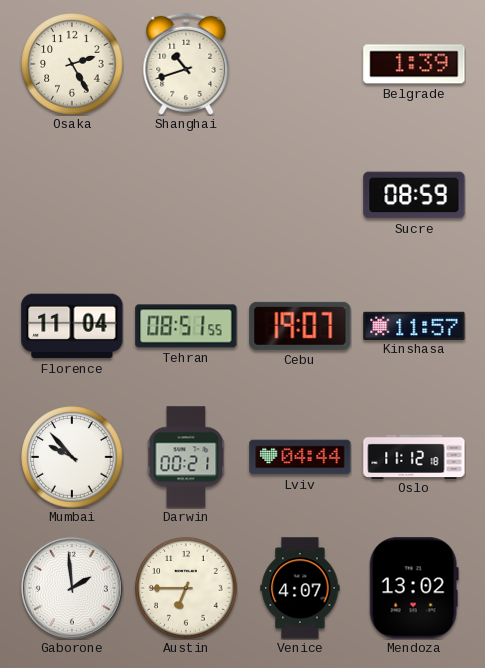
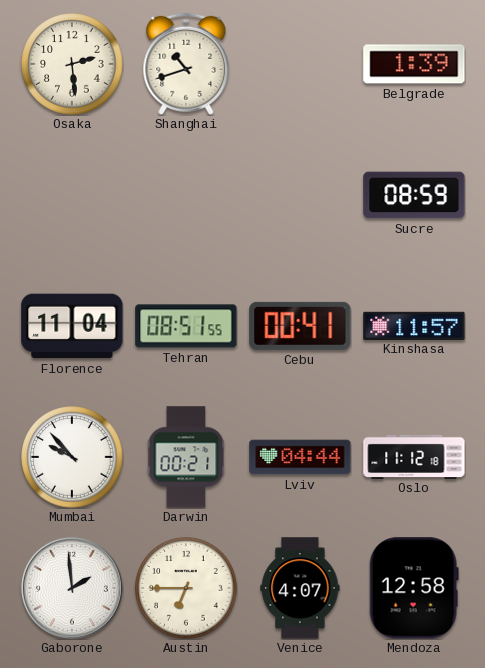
Osaka: 2:25 -> 2:29
Cebu: 19:07 -> 00:41
Mendoza: 13:02 -> 12:58
